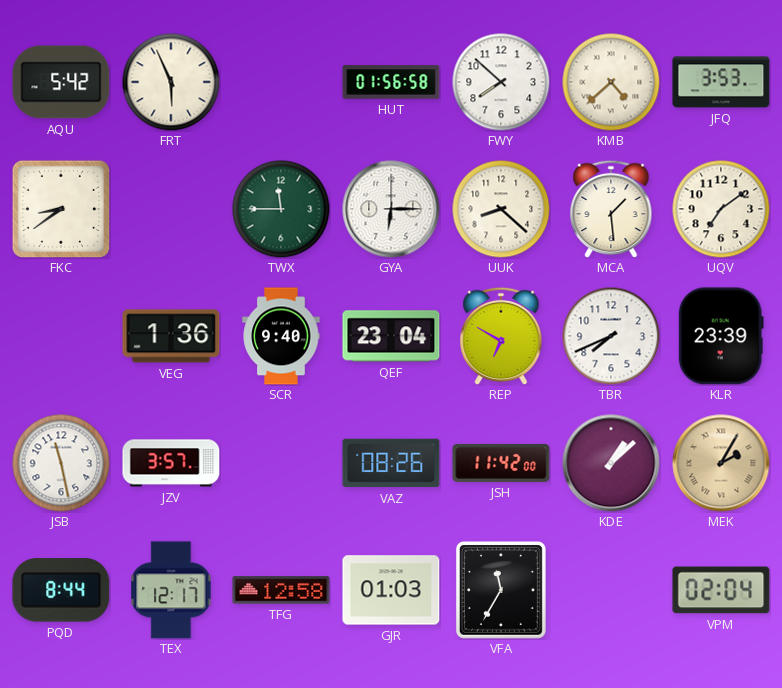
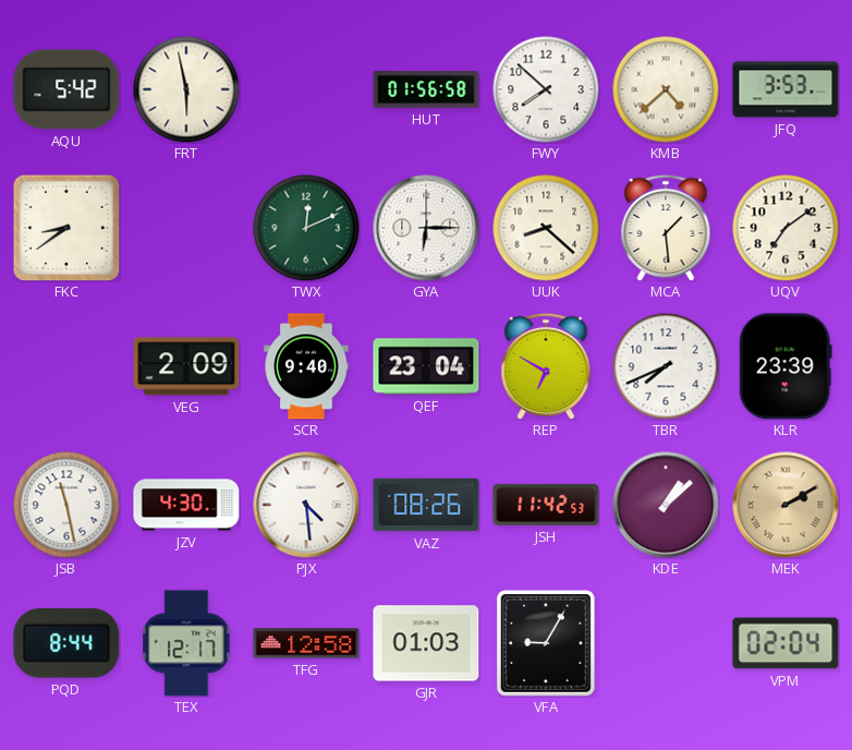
FRT: 5:56 -> 5:58
TWX: 11:45 -> 12:11
VEG: 1:36 -> 2:09
JZV: 3:57 -> 4:30
PJX: none -> 4:29
JSH: 11:42:00 -> 11:42:53
MEK: 2:05 -> 2:10
VFA: 11:35 -> 9:05
